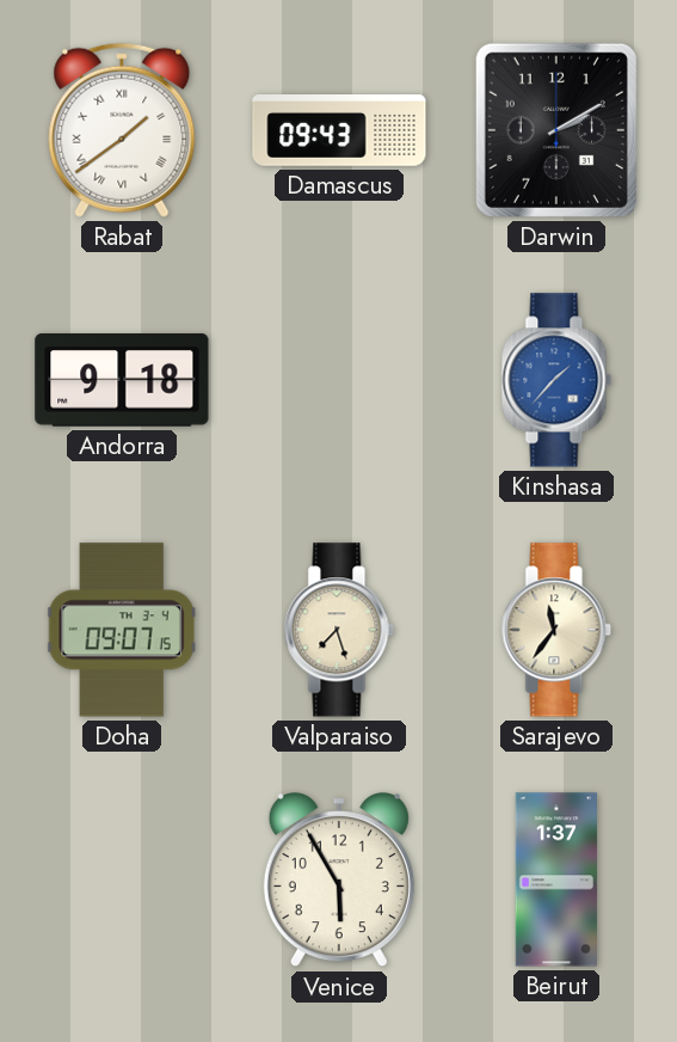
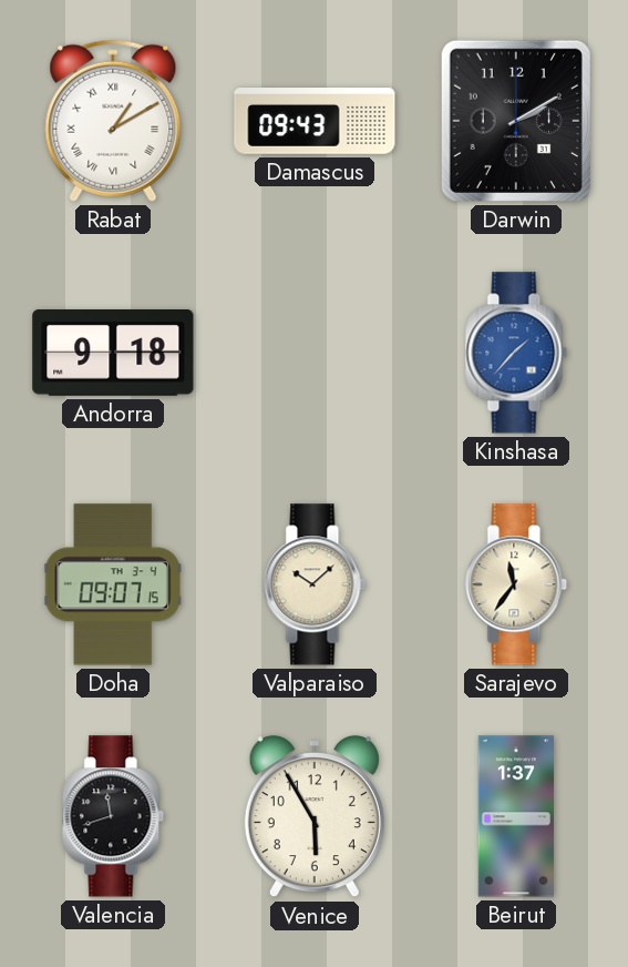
Rabat: 1:39 -> 1:10
Valparaiso: 7:27 -> 10:08
Valencia: none -> 11:42
